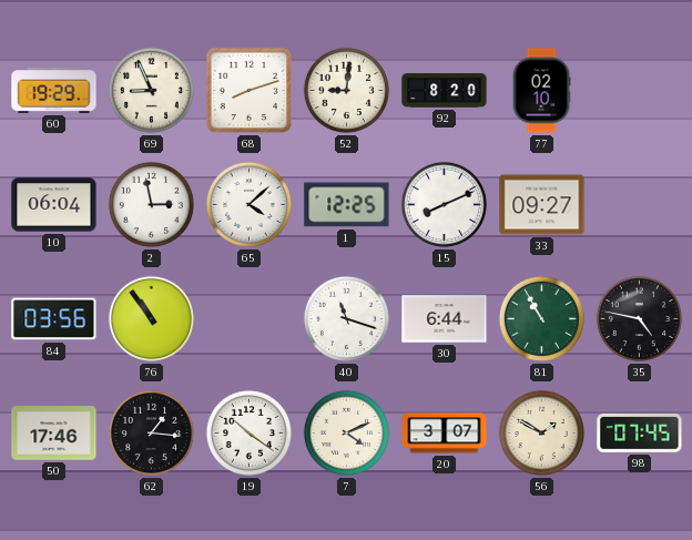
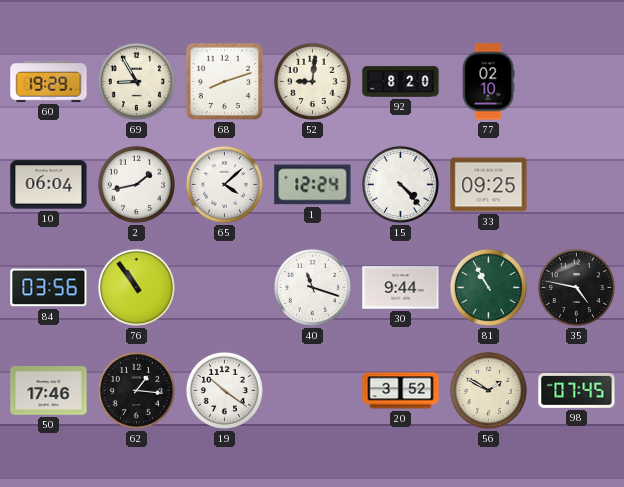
69: 8:56 -> 8:55
2: 2:58 -> 1:43
1: 12:25 -> 12:24
15: 8:11 -> 4:23
33: 09:27 -> 09:25
30: 6:44 -> 9:44
7: 4:11 -> none
20: 3:07 -> 3:52
